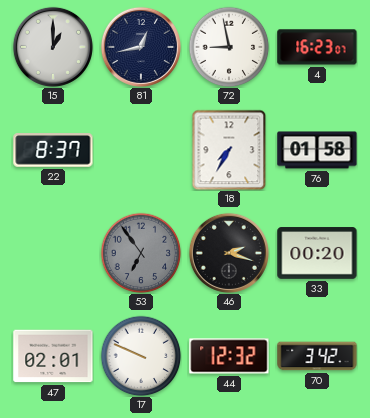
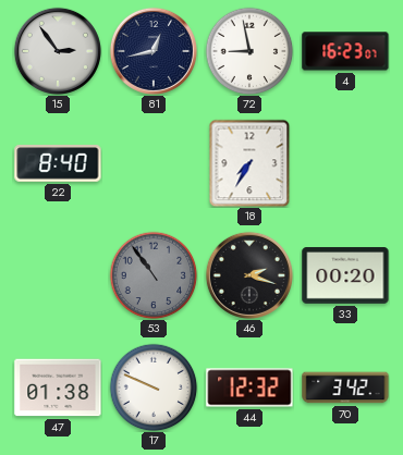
15: 1:00 -> 2:54
22: 8:37 -> 8:40
76: 01:58 -> none
53: 6:54 -> 10:54
47: 02:01 -> 01:38
